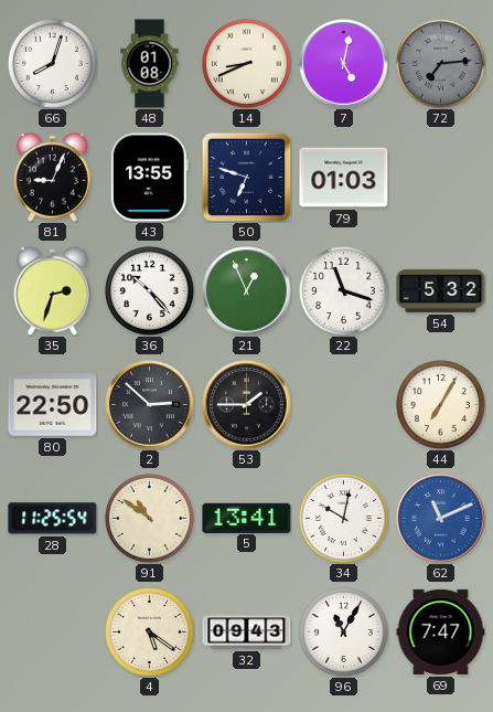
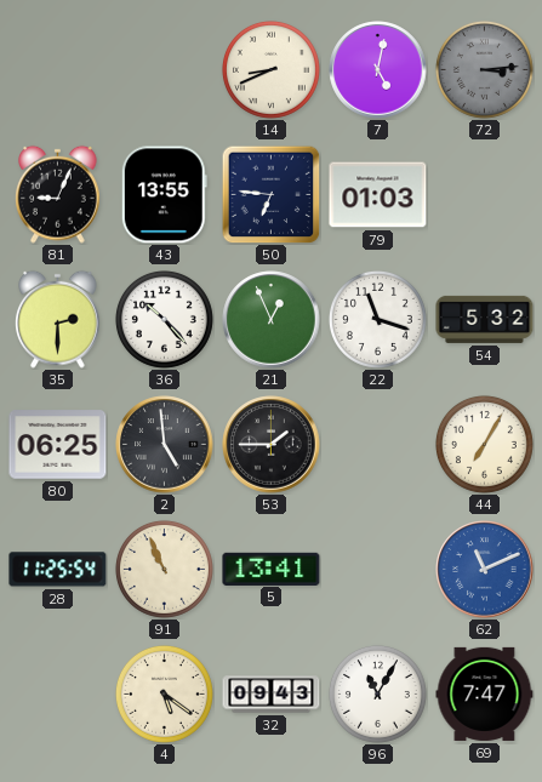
66: 8:03 -> none
48: 01:08 -> none
72: 7:14 -> 3:14
50: 6:48 -> 6:46
35: 2:33 -> 2:30
80: 22:50 -> 06:25
2: 2:52 -> 4:59
91: 10:51 -> 10:56
34: 10:02 -> none
